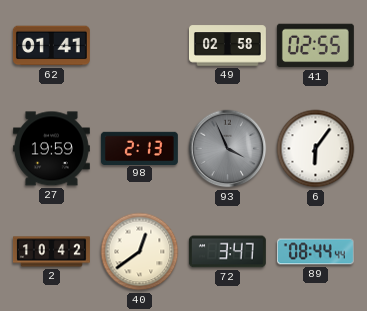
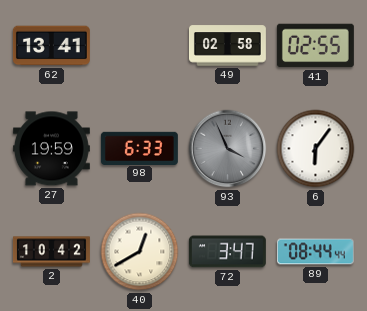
62: 01:41 -> 13:41
98: 2:13 -> 6:33
40: 12:39 -> 12:40
